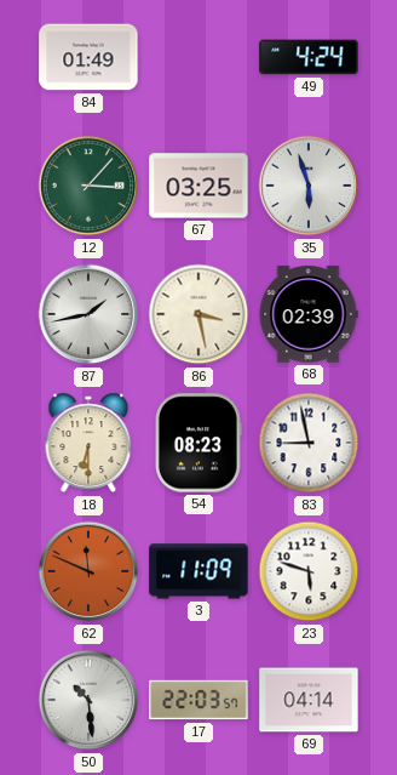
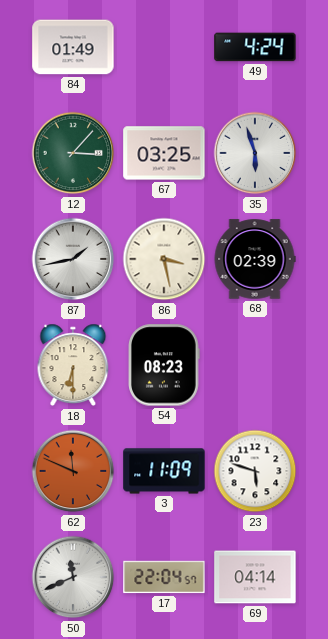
83: 8:58 -> none
50: 10:29 -> 11:41
17: 22:03 -> 22:04
